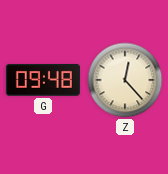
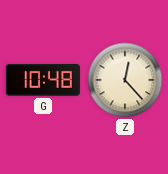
G: 09:48 -> 10:48
